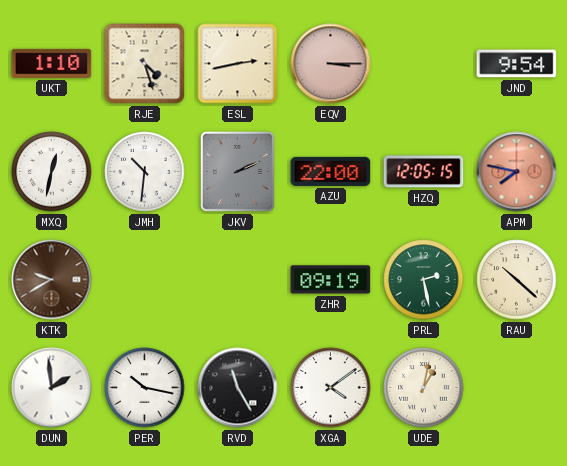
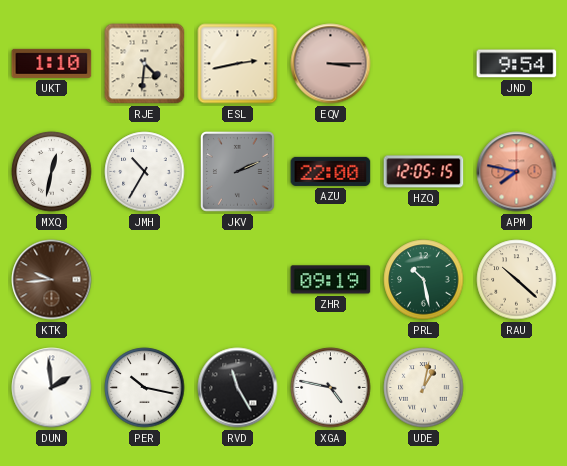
RJE: 4:27 -> 4:31
JMH: 10:31 -> 10:35
KTK: 9:40 -> 9:44
PRL: 2:28 -> 10:28
XGA: 4:09 -> 4:47
